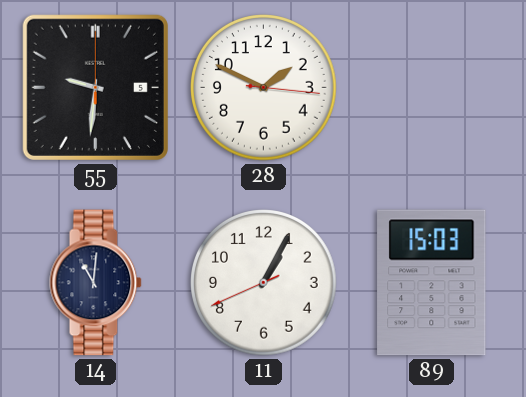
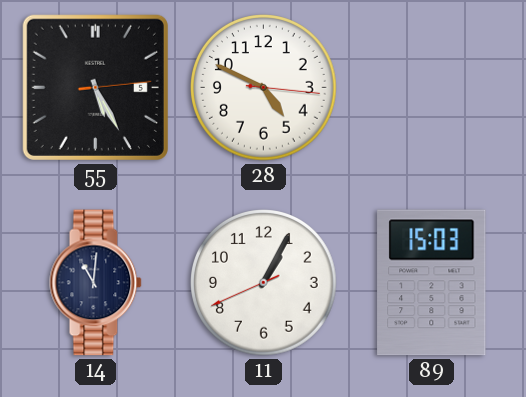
55: 9:31 -> 5:25
28: 1:49 -> 4:49
